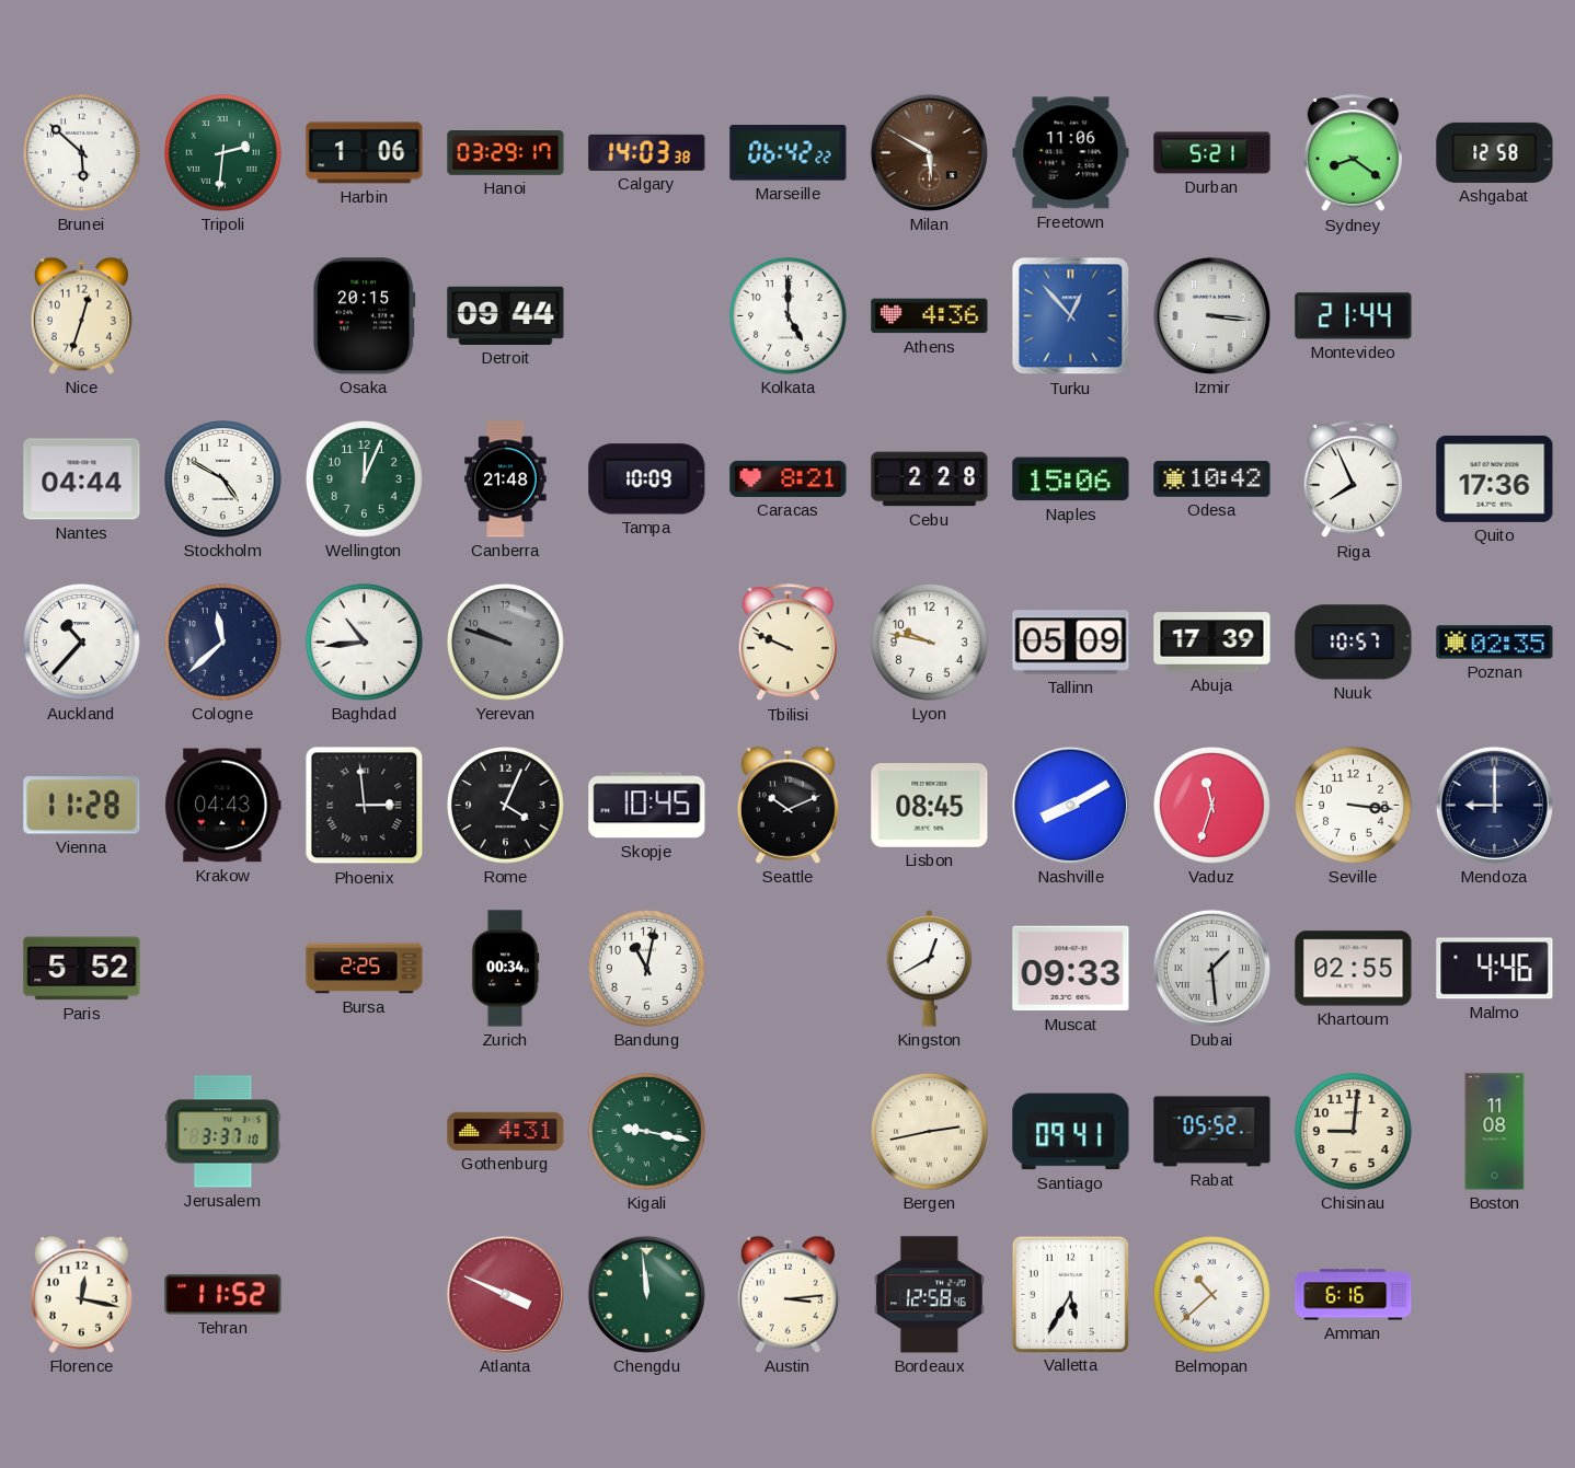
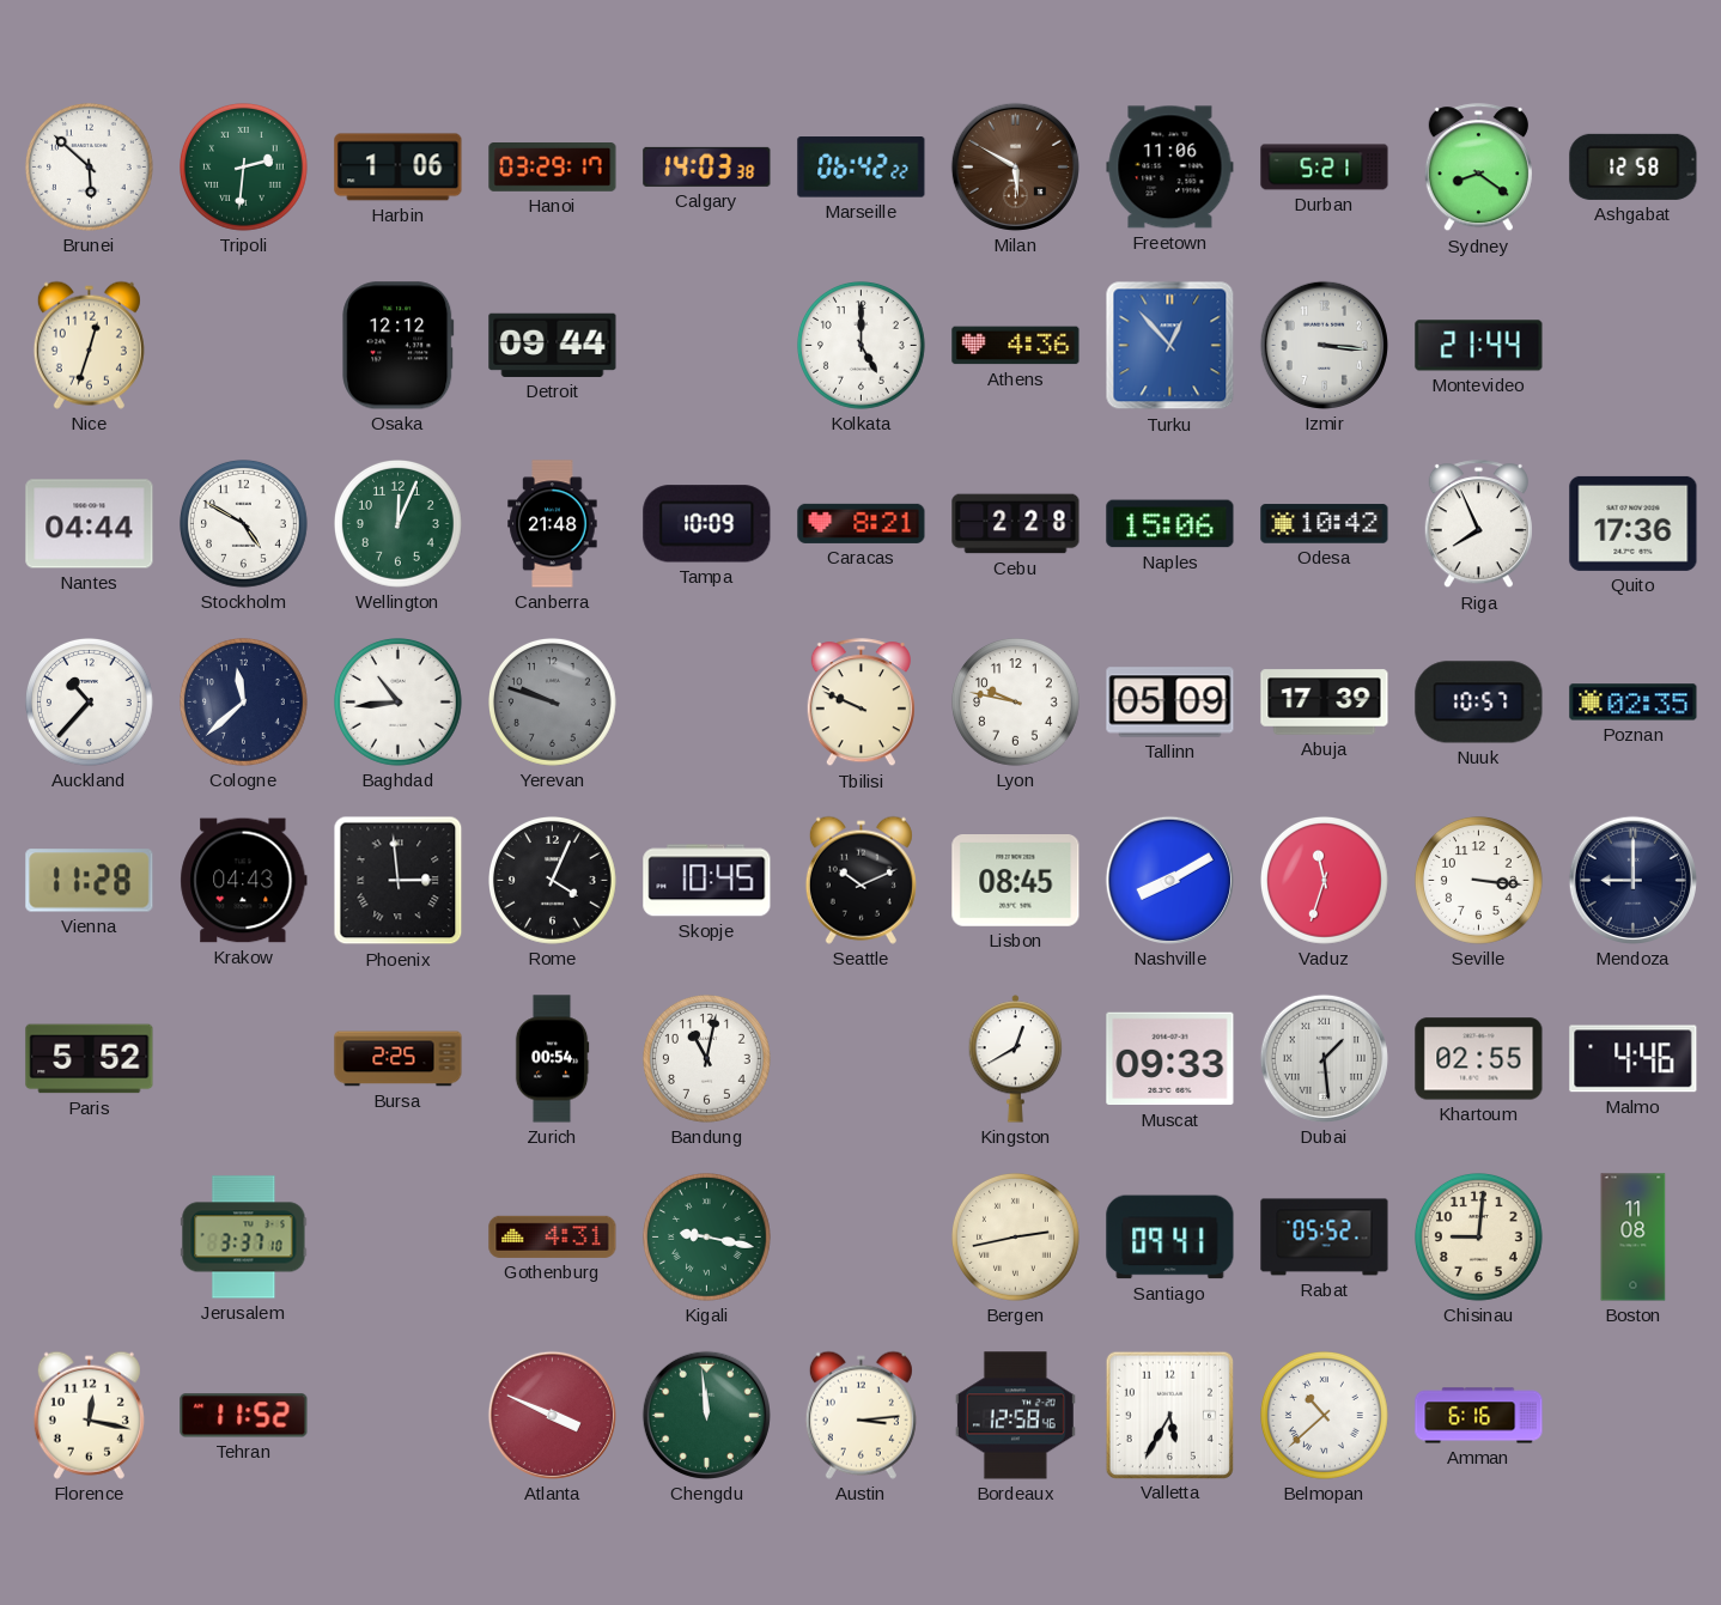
Osaka: 20:15 -> 12:12
Zurich: 00:34 -> 00:54
